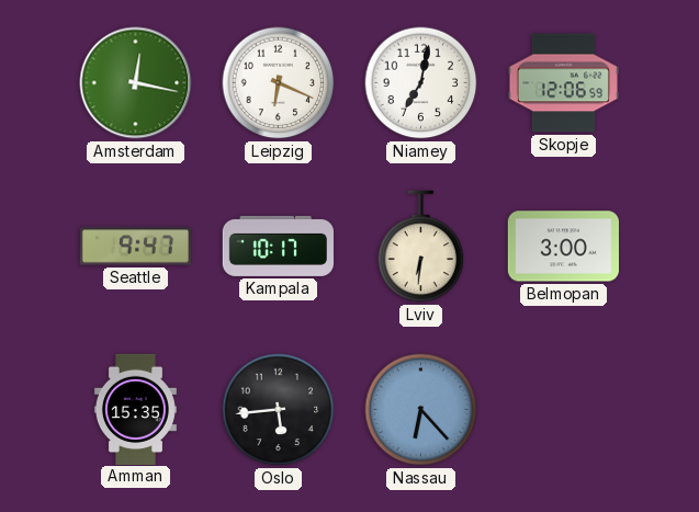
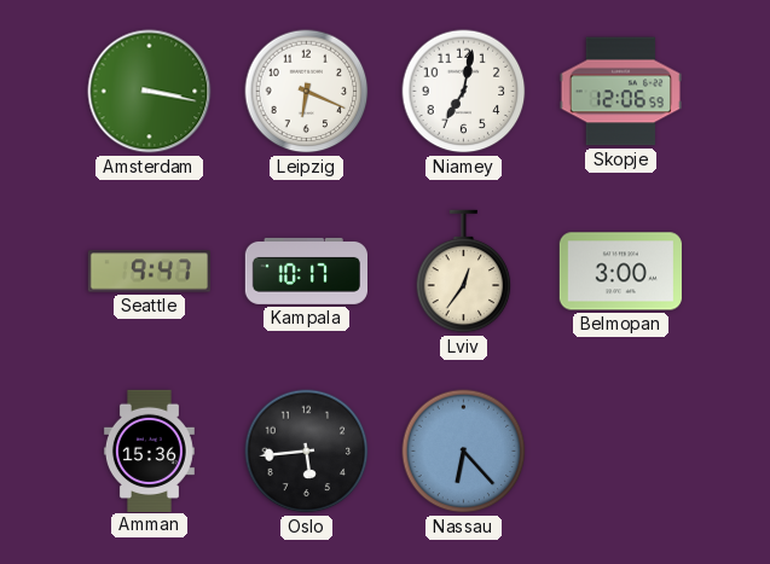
Amsterdam: 12:17 -> 3:17
Lviv: 6:31 -> 12:36
Amman: 15:35 -> 15:36
